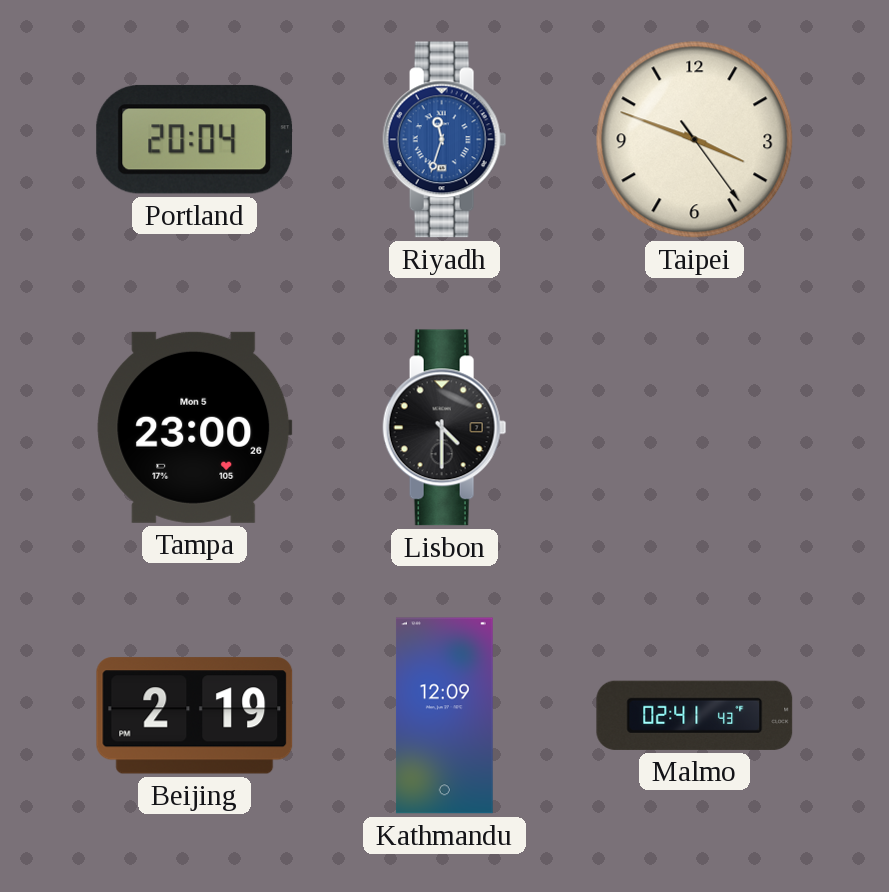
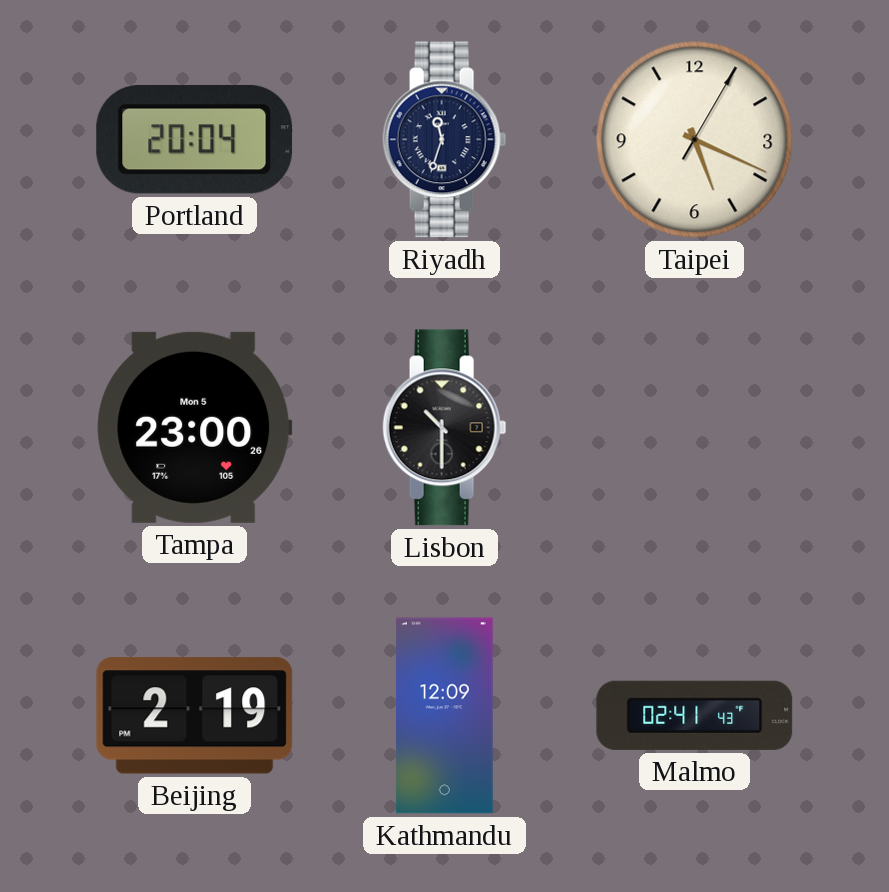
Riyadh dial: blue -> navy
Taipei: 3:48 -> 5:19
Lisbon: 4:30 -> 10:30
